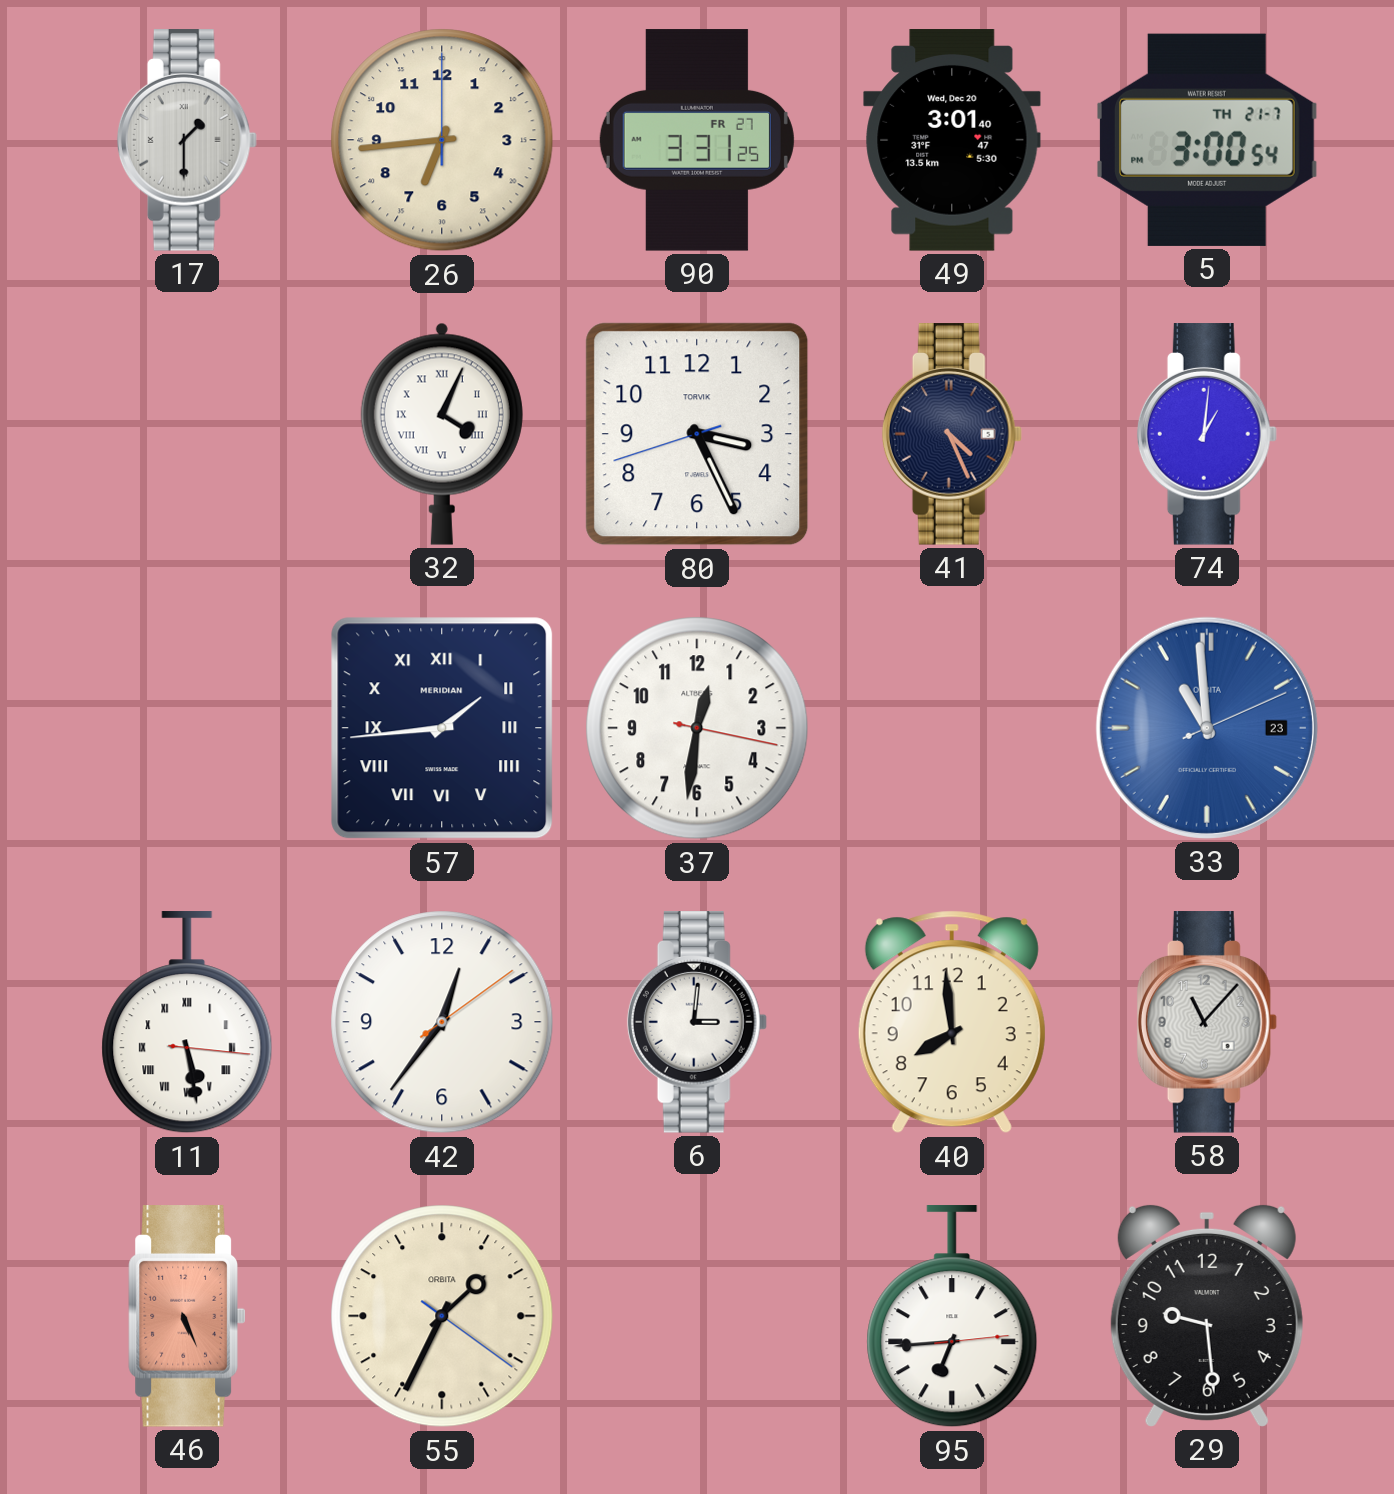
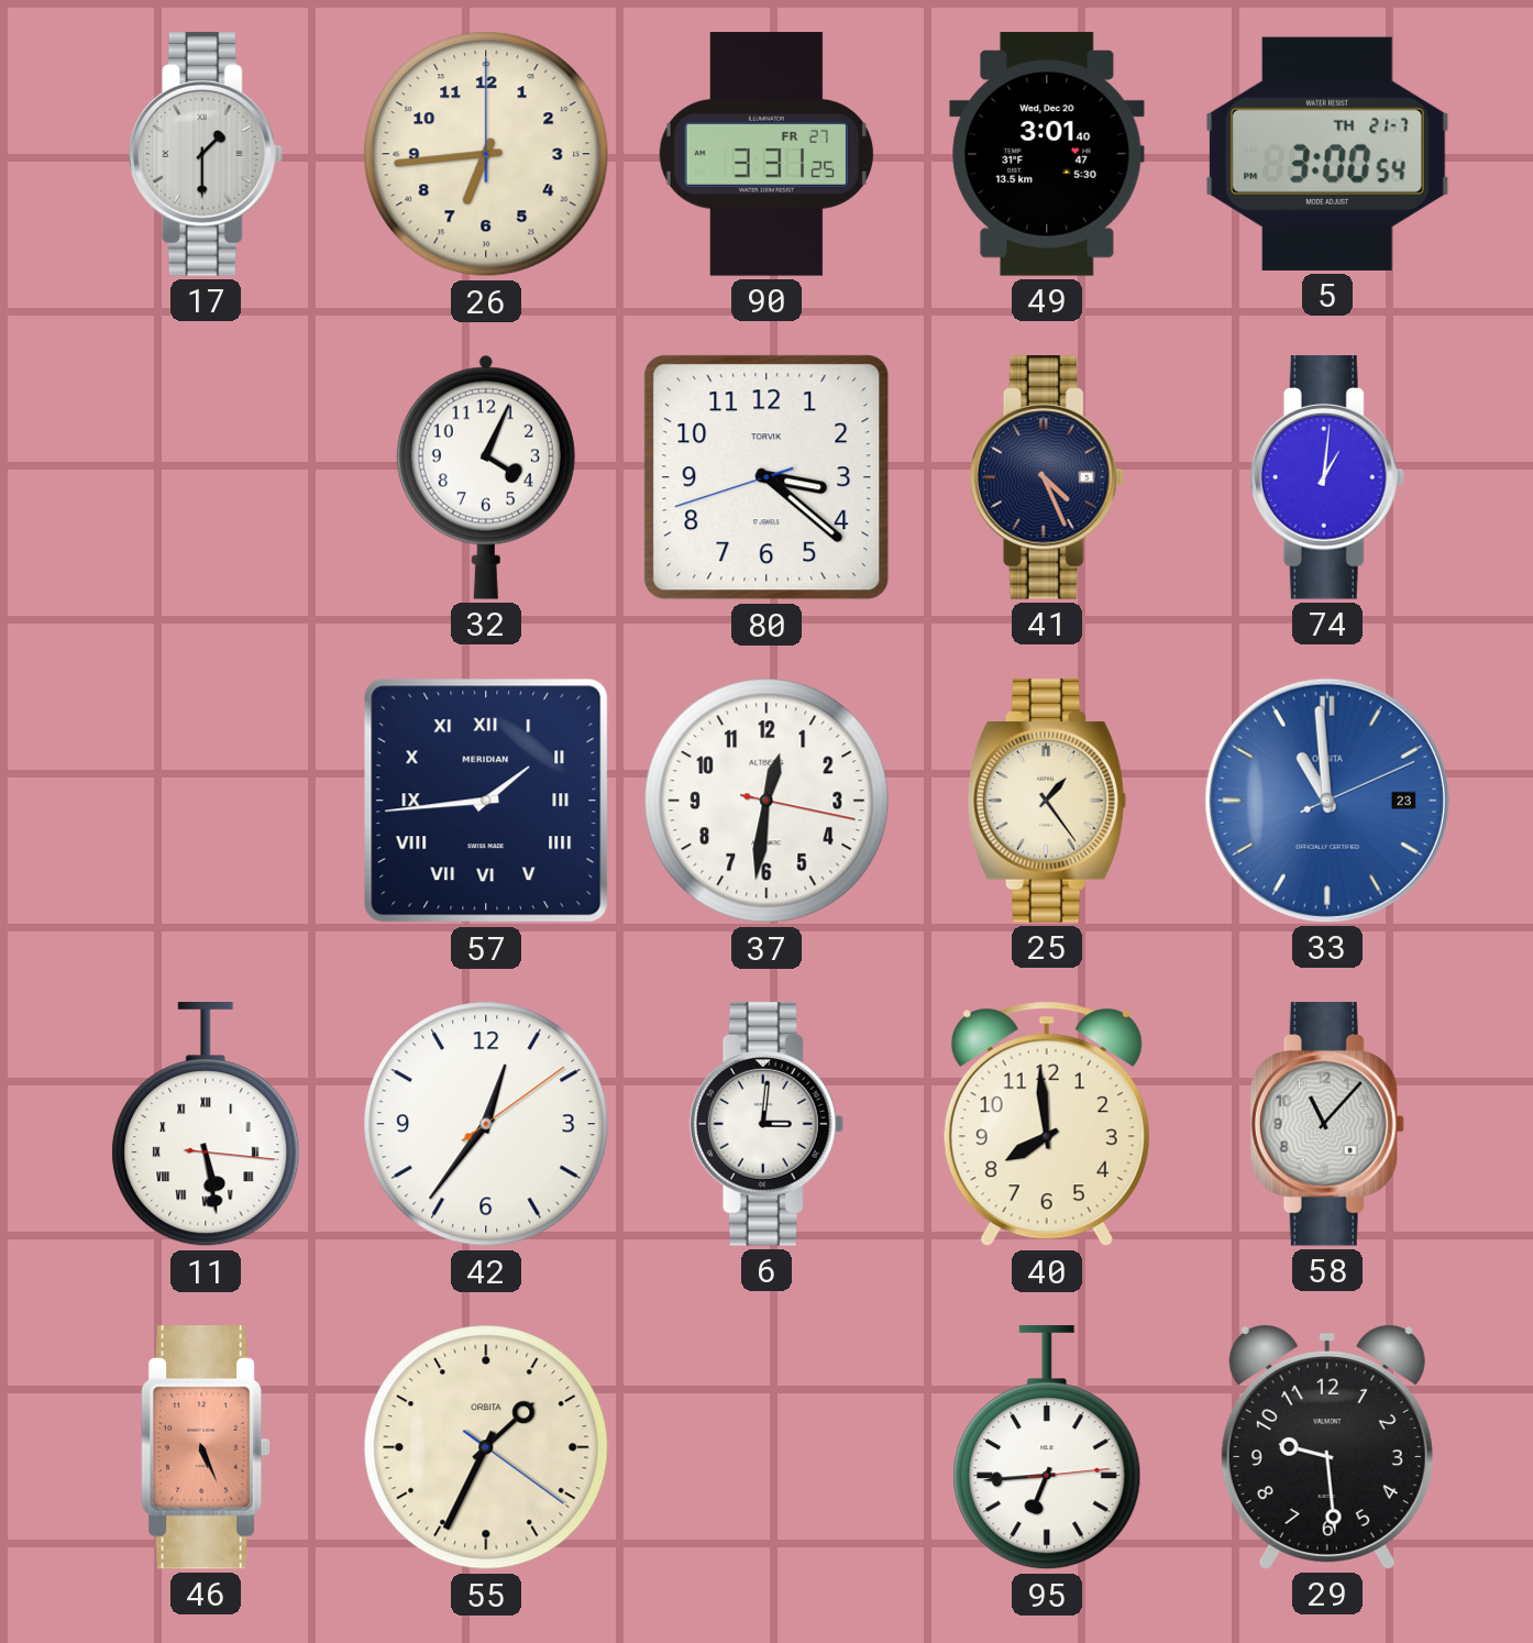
32 numerals: Roman -> Arabic
80: 3:25 -> 3:21
25: none -> 1:24
